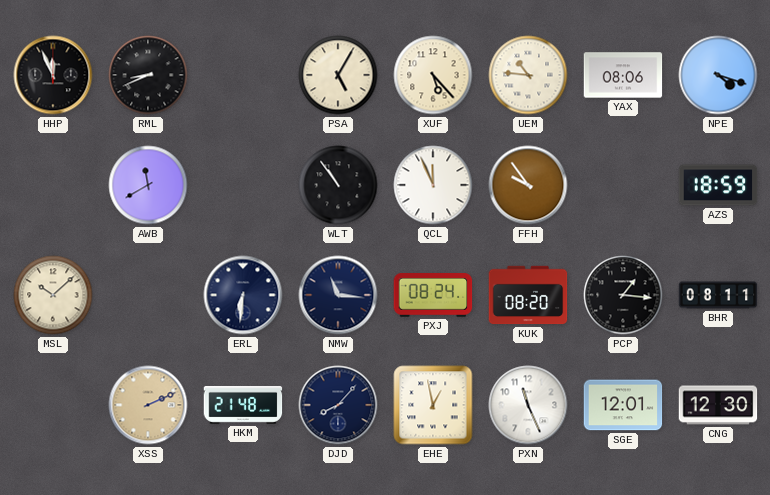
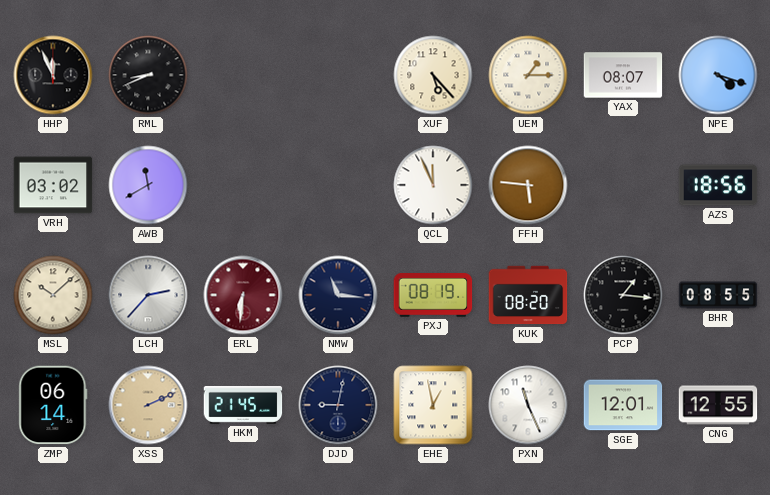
PSA: 5:05 -> none
UEM: 10:46 -> 1:15
YAX: 08:06 -> 08:07
VRH: none -> 03:02
WLT: 10:54 -> none
FFH: 9:54 -> 5:46
AZS: 18:59 -> 18:56
LCH: none -> 2:37
ERL dial: navy -> burgundy
PXJ: 08:24 -> 08:19
BHR: 08:11 -> 08:55
ZMP: none -> 06:14
HKM: 21:48 -> 21:45
DJD: 8:07 -> 9:02
CNG: 12:30 -> 12:55
